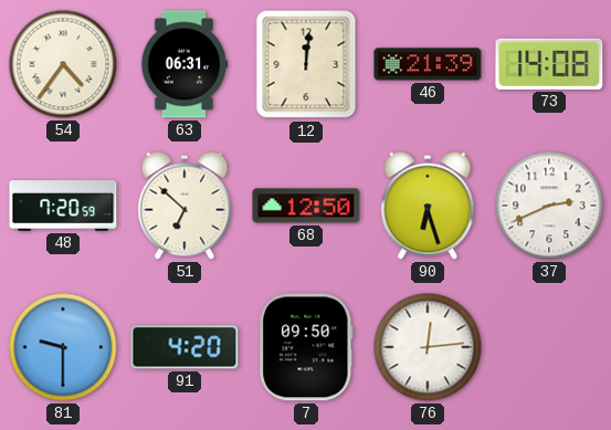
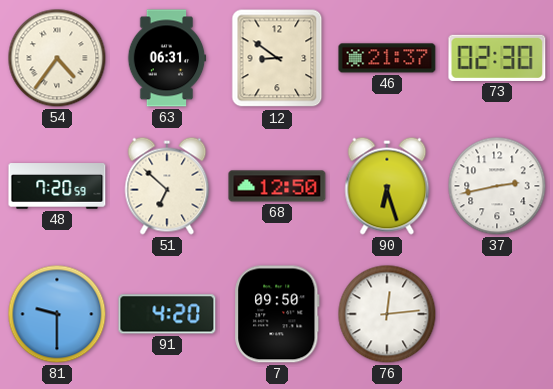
12: 12:01 -> 8:51
46: 21:39 -> 21:37
73: 14:08 -> 02:30
37: 2:41 -> 2:43
